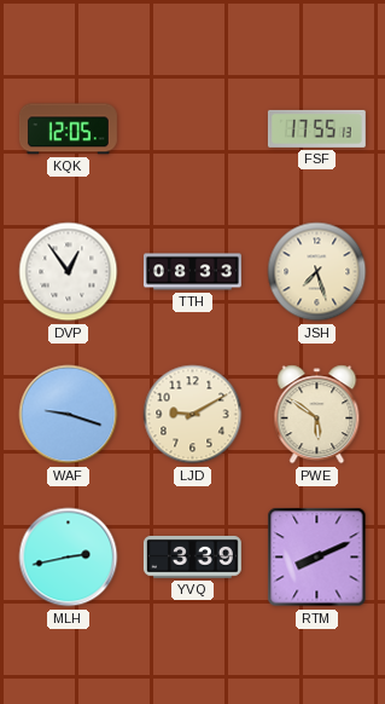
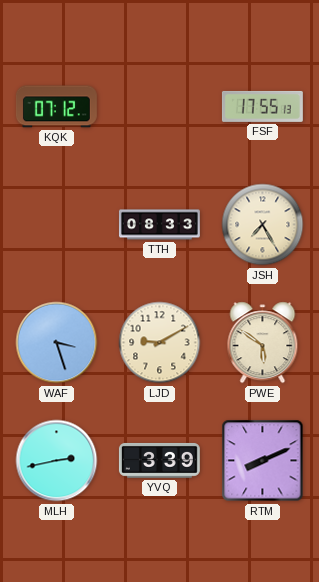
KQK: 12:05 -> 07:12
DVP: 12:54 -> none
JSH: 7:27 -> 7:25
WAF: 9:18 -> 3:27
